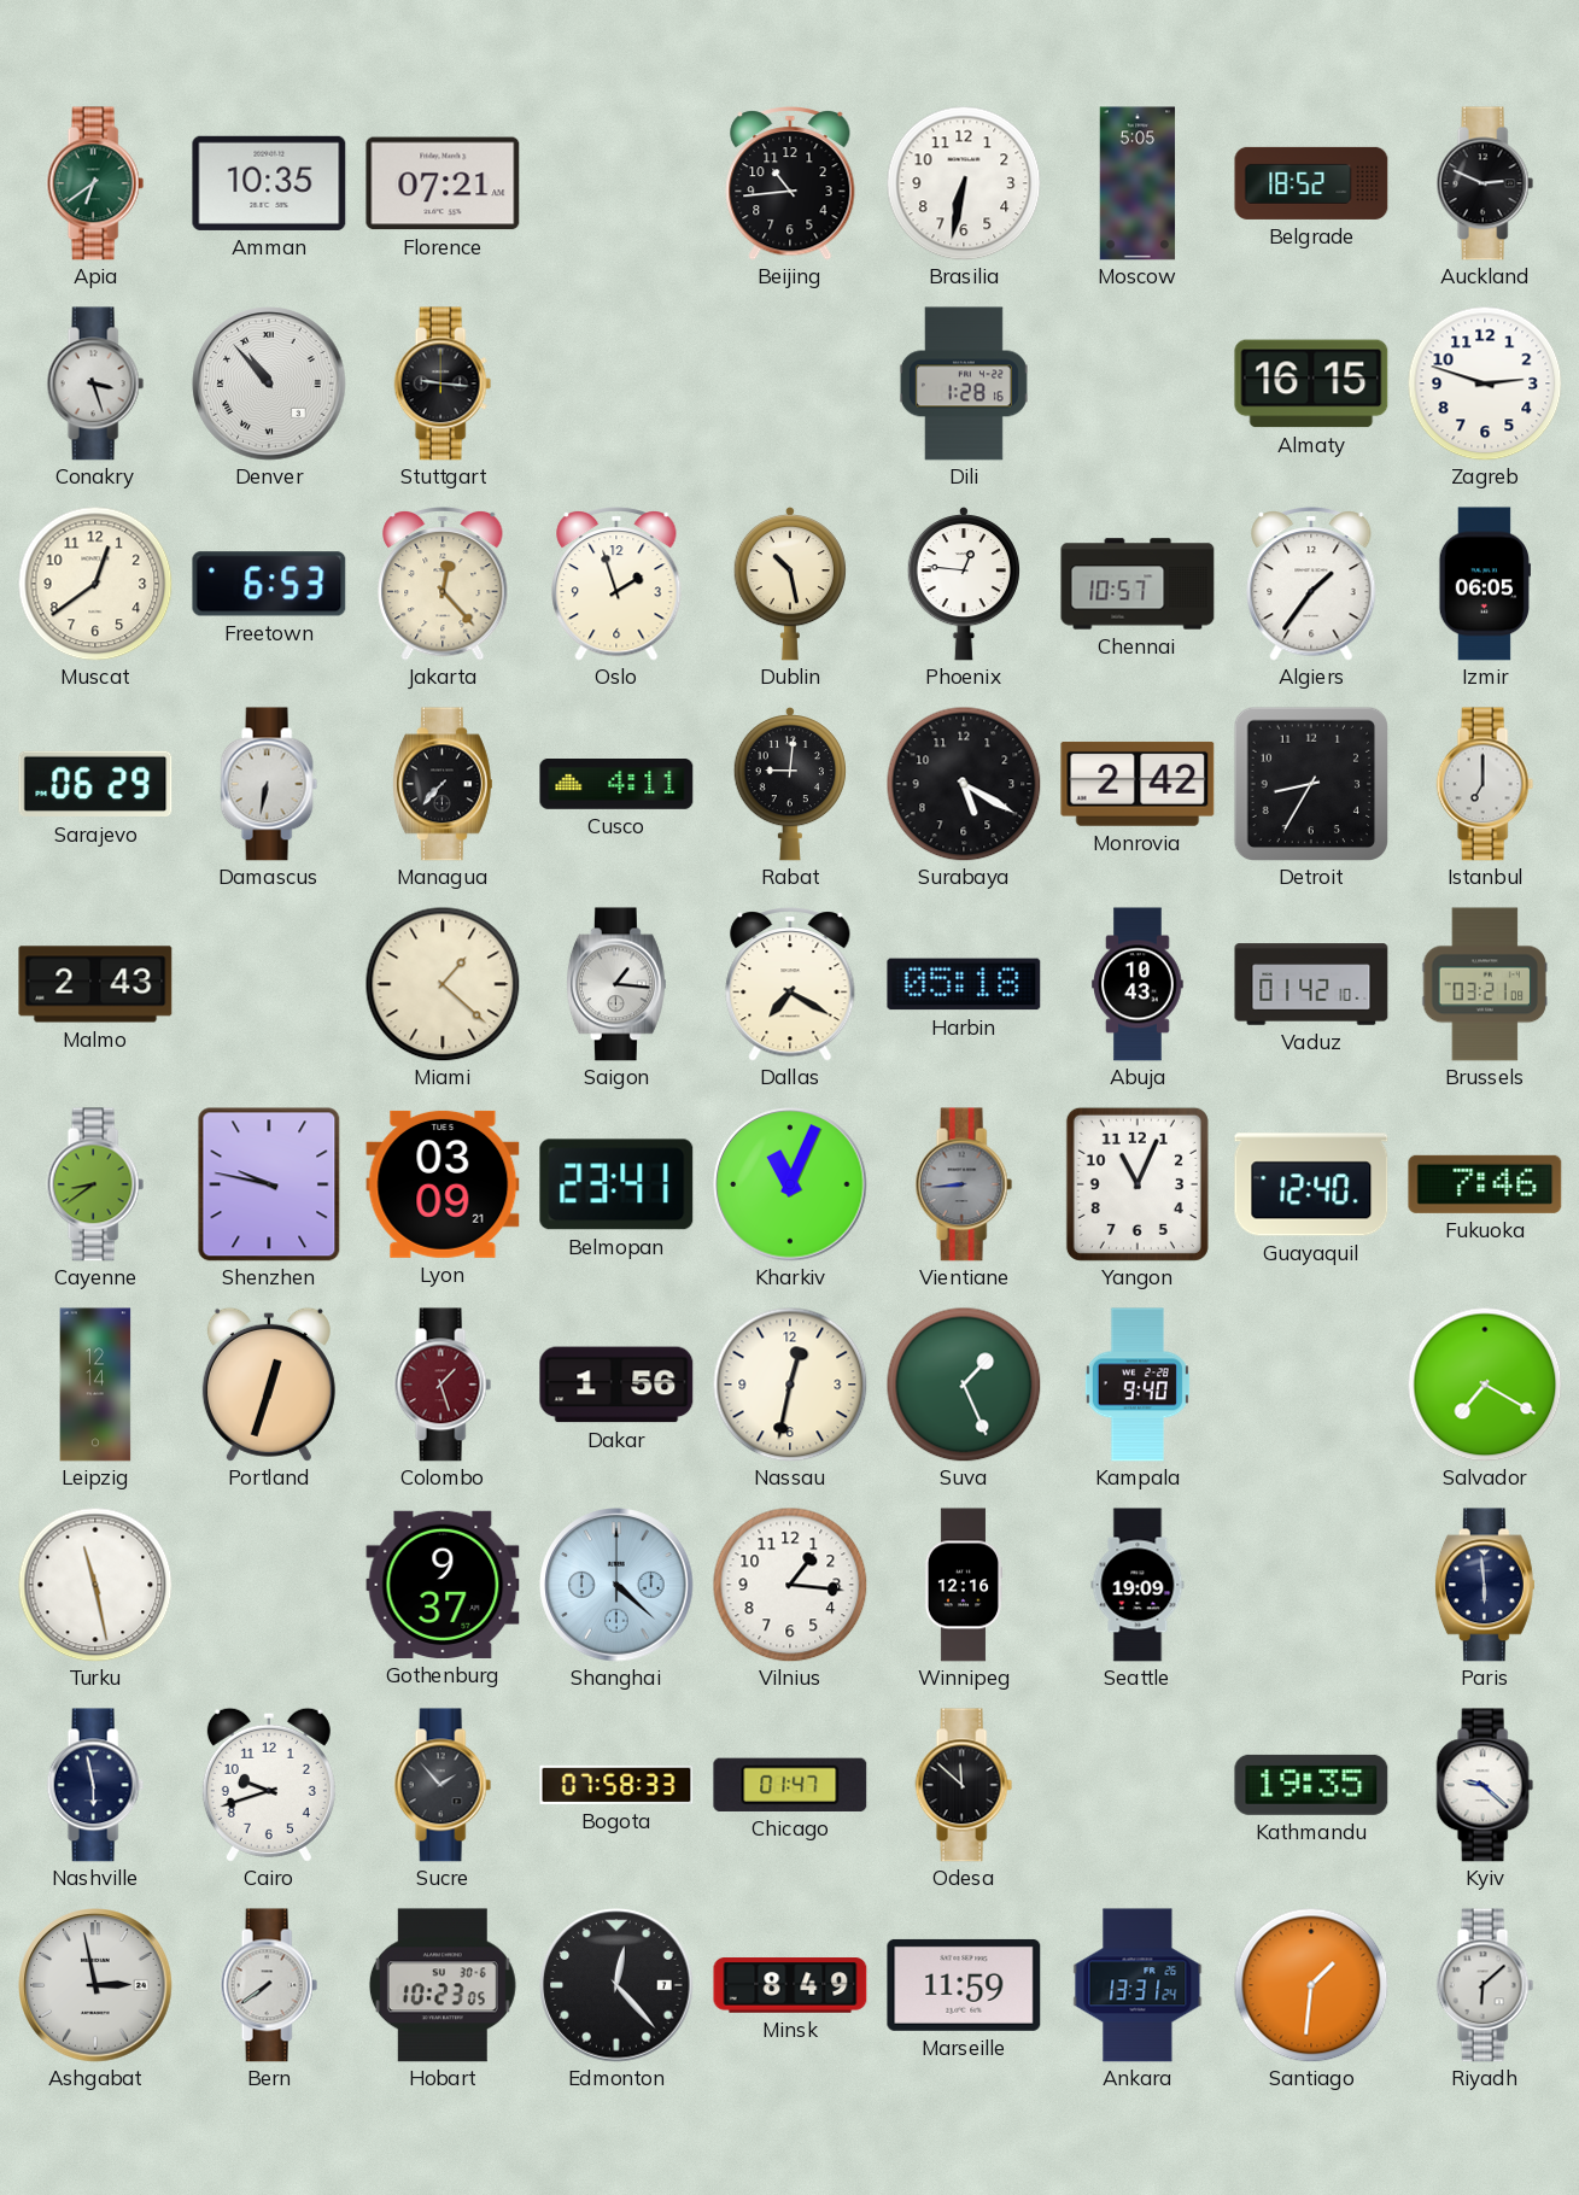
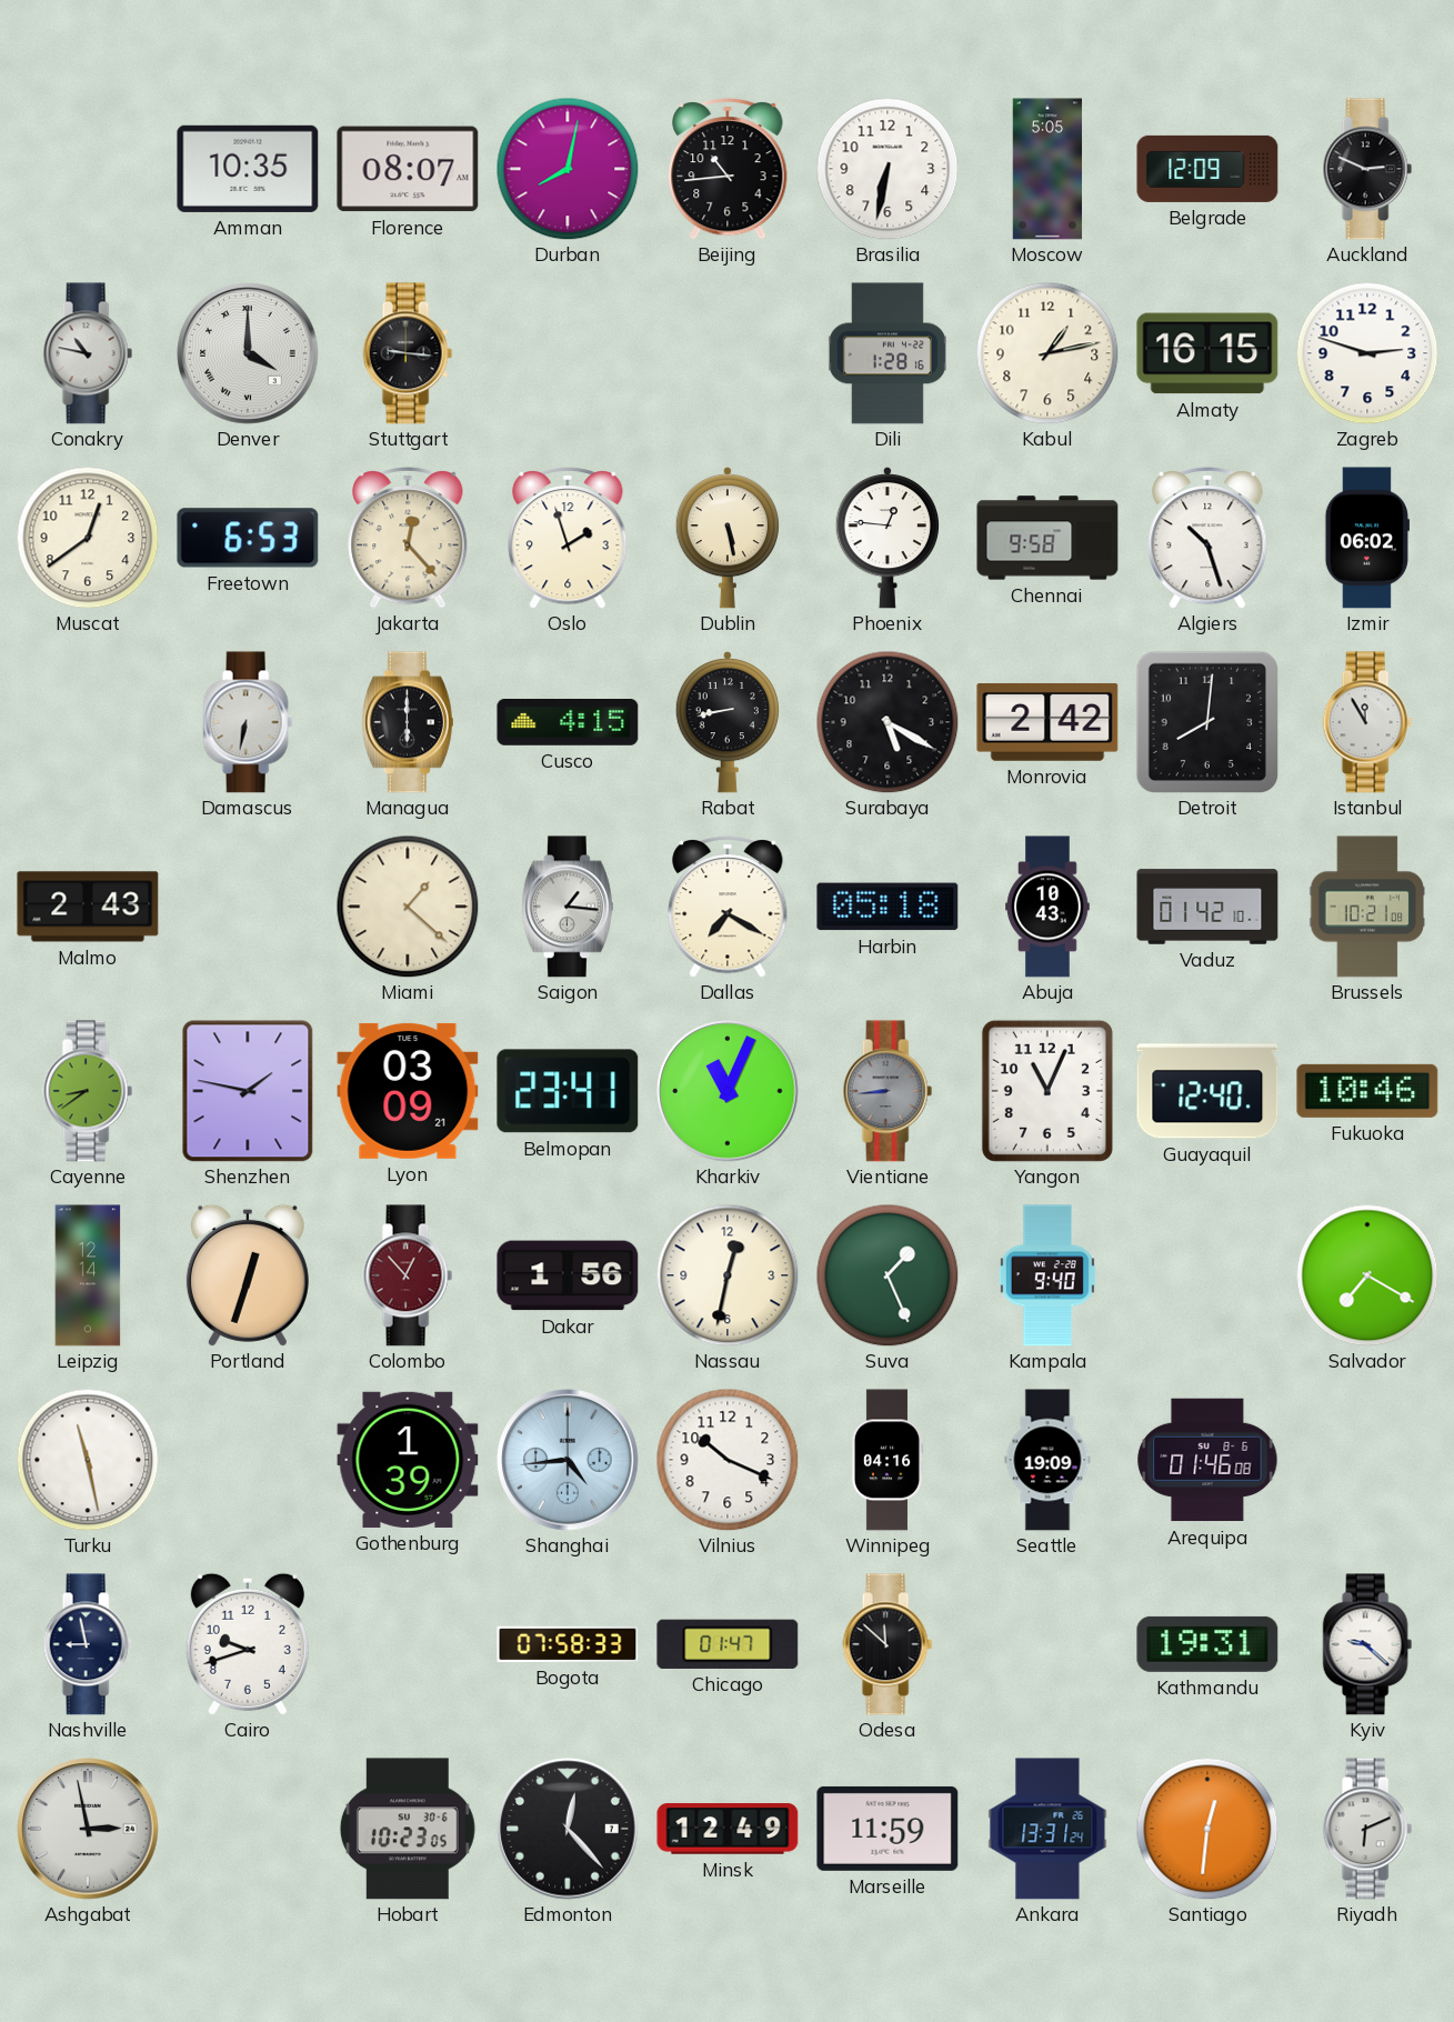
Apia: 6:39 -> none
Florence: 07:21 -> 08:07
Durban: none -> 8:02
Belgrade: 18:52 -> 12:09
Conakry: 3:27 -> 10:47
Denver: 10:53 -> 4:00
Kabul: none -> 1:13
Dublin: 10:28 -> 5:28
Chennai: 10:57 -> 9:58
Algiers: 1:36 -> 10:27
Izmir: 06:05 -> 06:02
Sarajevo: 06:29 -> none
Managua: 7:37 -> 6:00
Cusco: 4:11 -> 4:15
Rabat: 9:01 -> 8:43
Detroit: 8:35 -> 8:01
Istanbul: 7:00 -> 11:55
Brussels: 03:21 -> 10:21
Shenzhen: 9:47 -> 1:47
Fukuoka: 7:46 -> 10:46
Colombo: 1:27 -> 12:53
Gothenburg: 9:37 -> 1:39
Shanghai: 4:22 -> 4:44
Vilnius: 1:16 -> 10:19
Winnipeg: 12:16 -> 04:16
Arequipa: none -> 01:46
Paris: 5:59 -> none
Nashville: 5:58 -> 8:58
Sucre: 1:53 -> none
Kathmandu: 19:35 -> 19:31
Bern: 7:39 -> none
Minsk: 8:49 -> 12:49
Santiago: 1:31 -> 12:31
Riyadh: 6:08 -> 6:11
